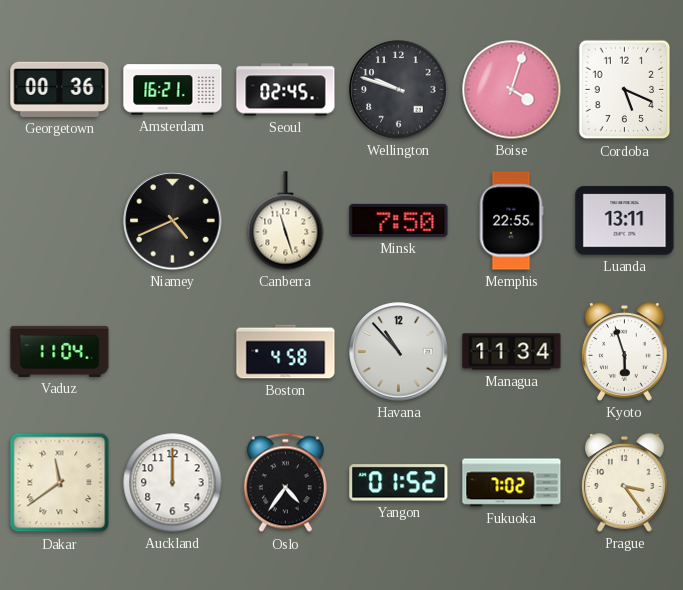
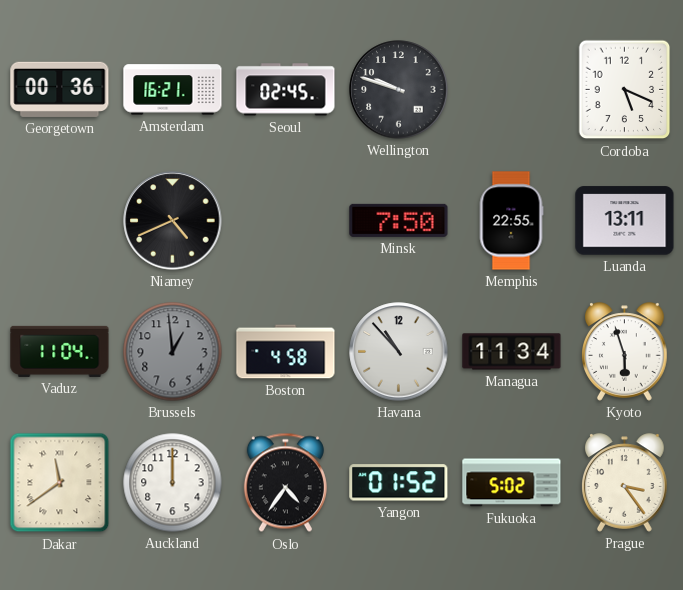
Boise: 4:03 -> none
Canberra: 11:27 -> none
Brussels: none -> 12:59
Fukuoka: 7:02 -> 5:02
